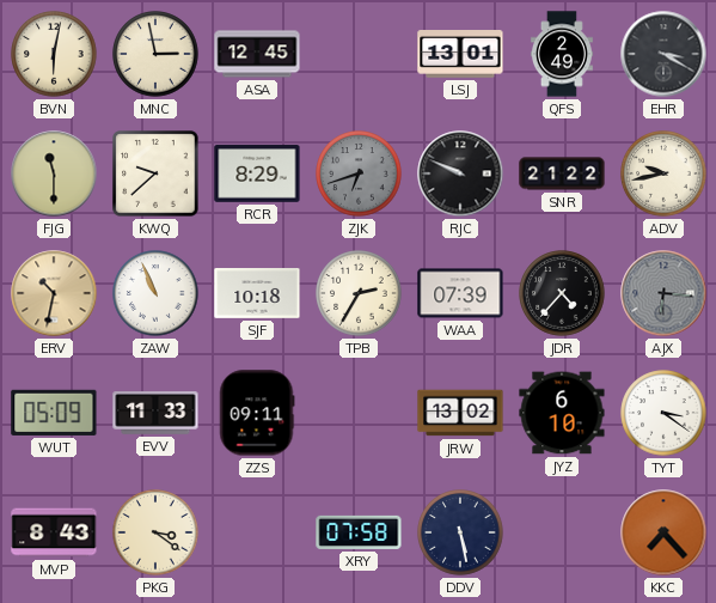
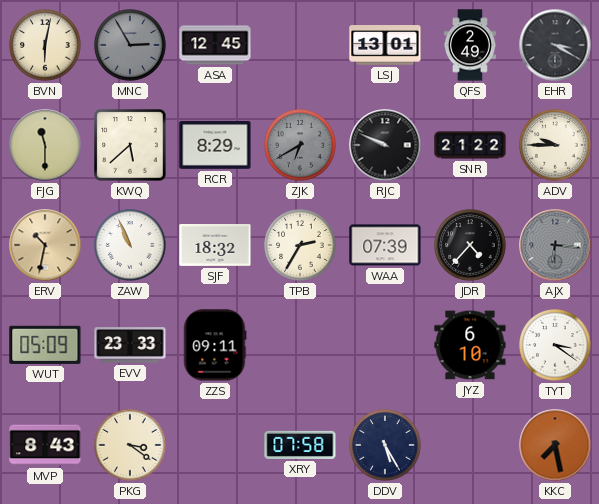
MNC: 2:58 -> 2:55
MNC dial: cream -> grey
KWQ: 9:38 -> 5:38
ZJK: 6:42 -> 6:40
ADV: 9:43 -> 9:45
SJF: 10:18 -> 18:32
EVV: 11:33 -> 23:33
JRW: 13:02 -> none
DDV: 5:28 -> 5:25
KKC: 7:23 -> 7:28
